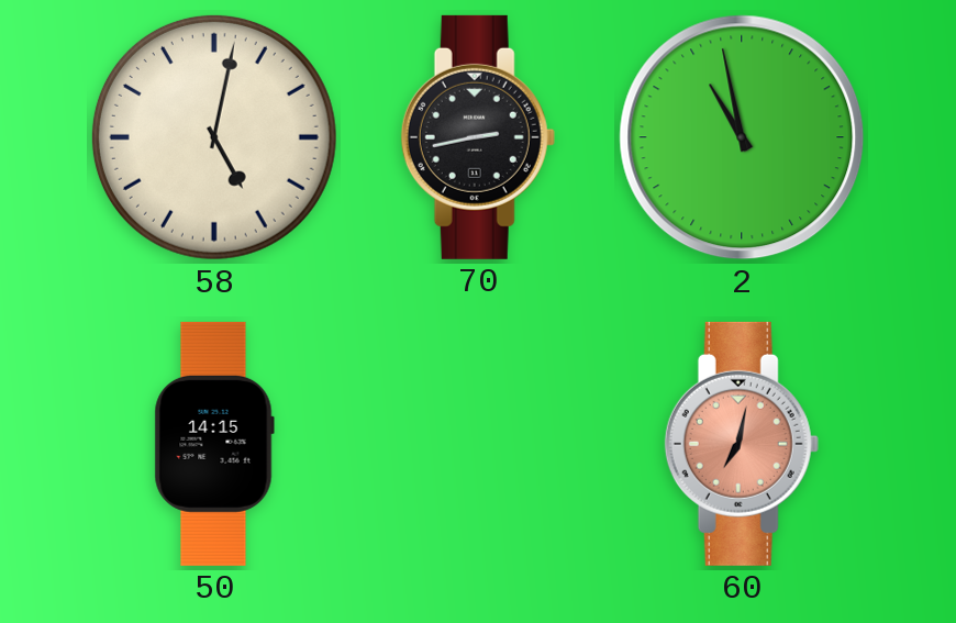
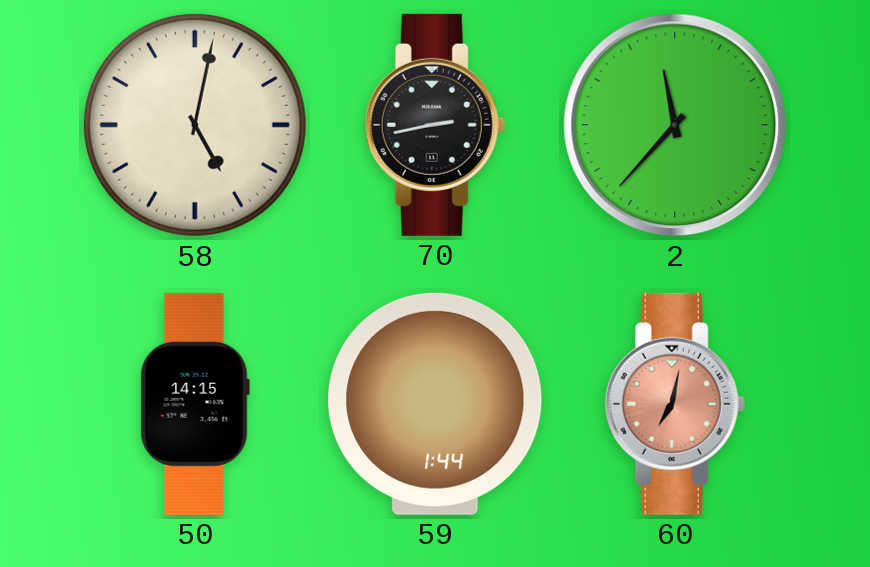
2: 10:58 -> 11:37
59: none -> 1:44
